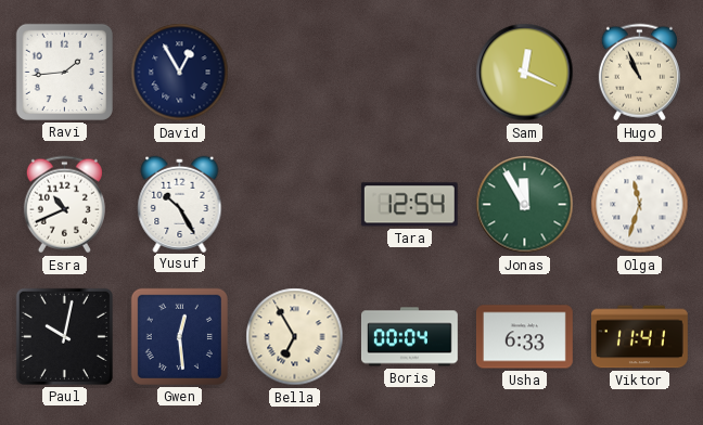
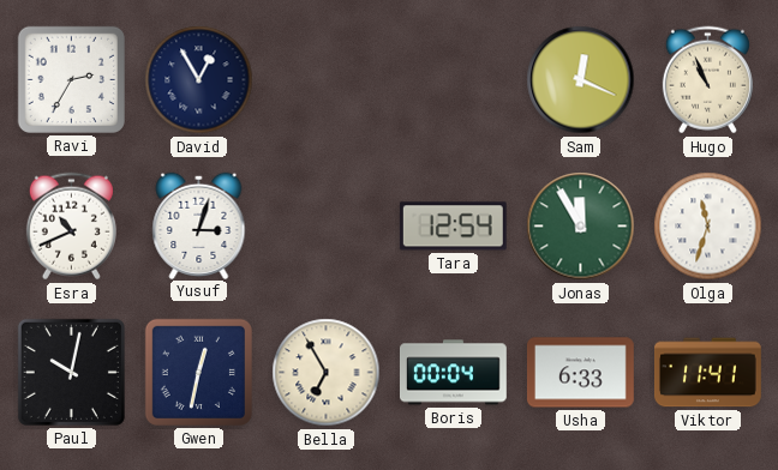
Ravi: 1:44 -> 2:35
Yusuf: 10:25 -> 3:03
Gwen: 12:29 -> 12:32
